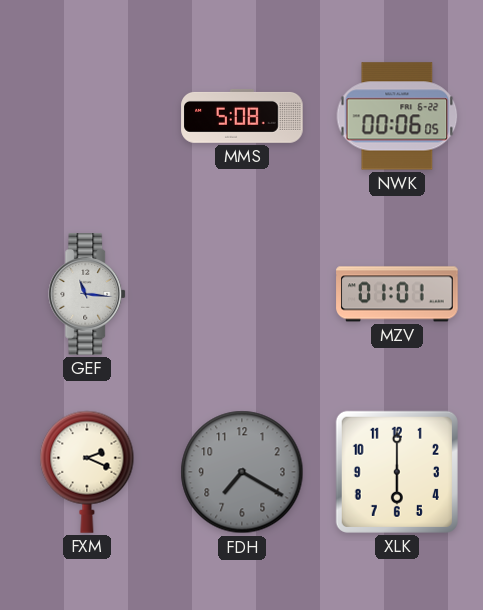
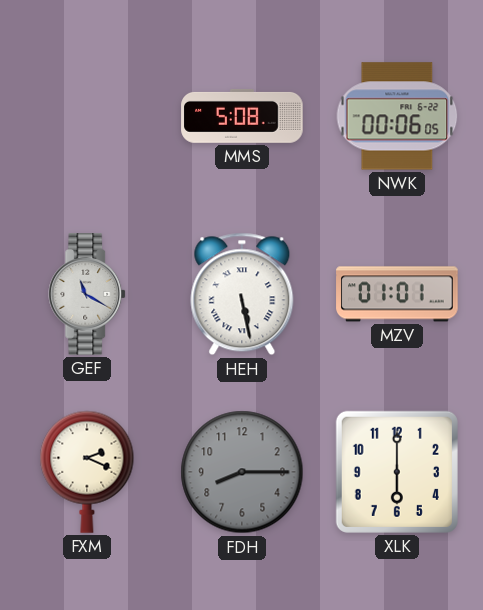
GEF: 11:16 -> 11:20
HEH: none -> 5:28
FDH: 7:20 -> 8:15
